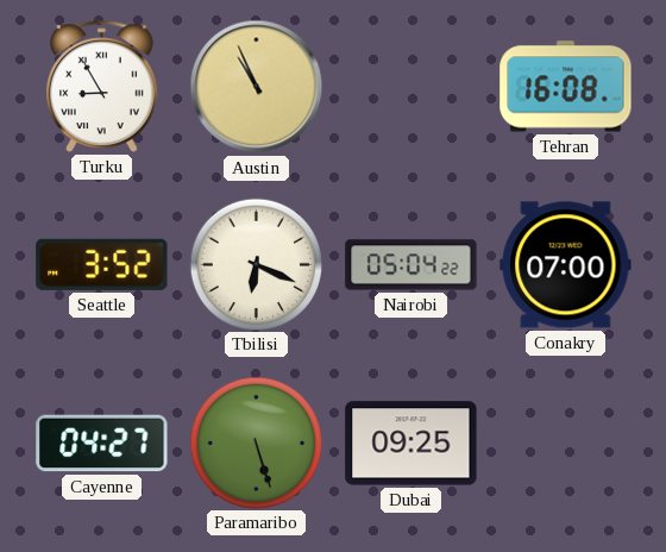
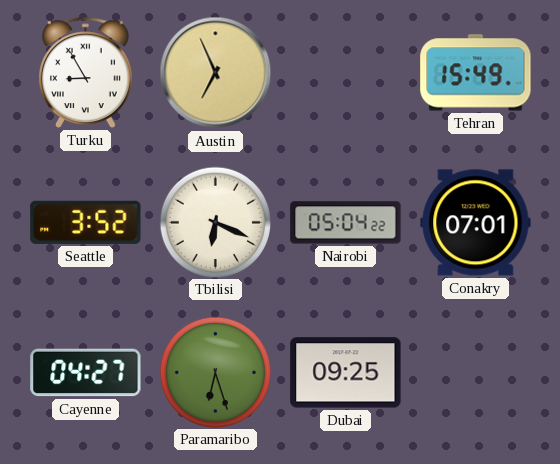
Austin: 10:56 -> 6:56
Tehran: 16:08 -> 15:49
Conakry: 07:00 -> 07:01
Paramaribo: 5:27 -> 6:27
